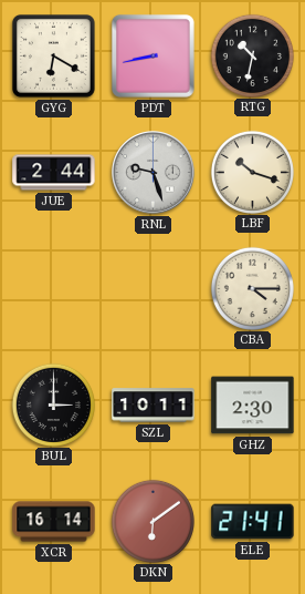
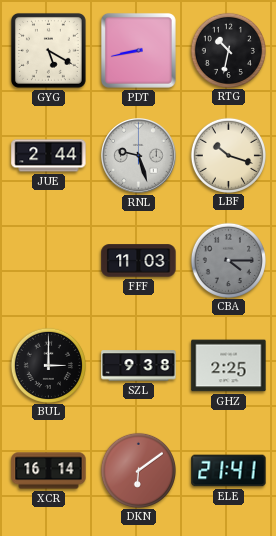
GYG: 6:20 -> 5:20
FFF: none -> 11:03
CBA dial: cream -> grey
SZL: 10:11 -> 9:38
GHZ: 2:30 -> 2:25
